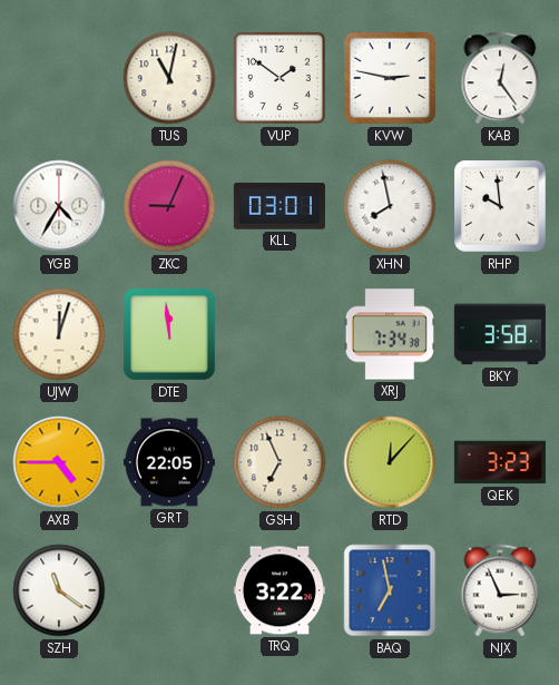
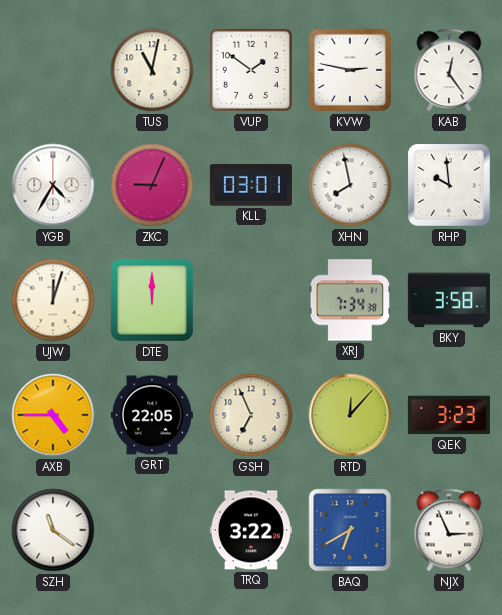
DTE: 11:59 -> 12:00
BAQ: 6:58 -> 6:40
